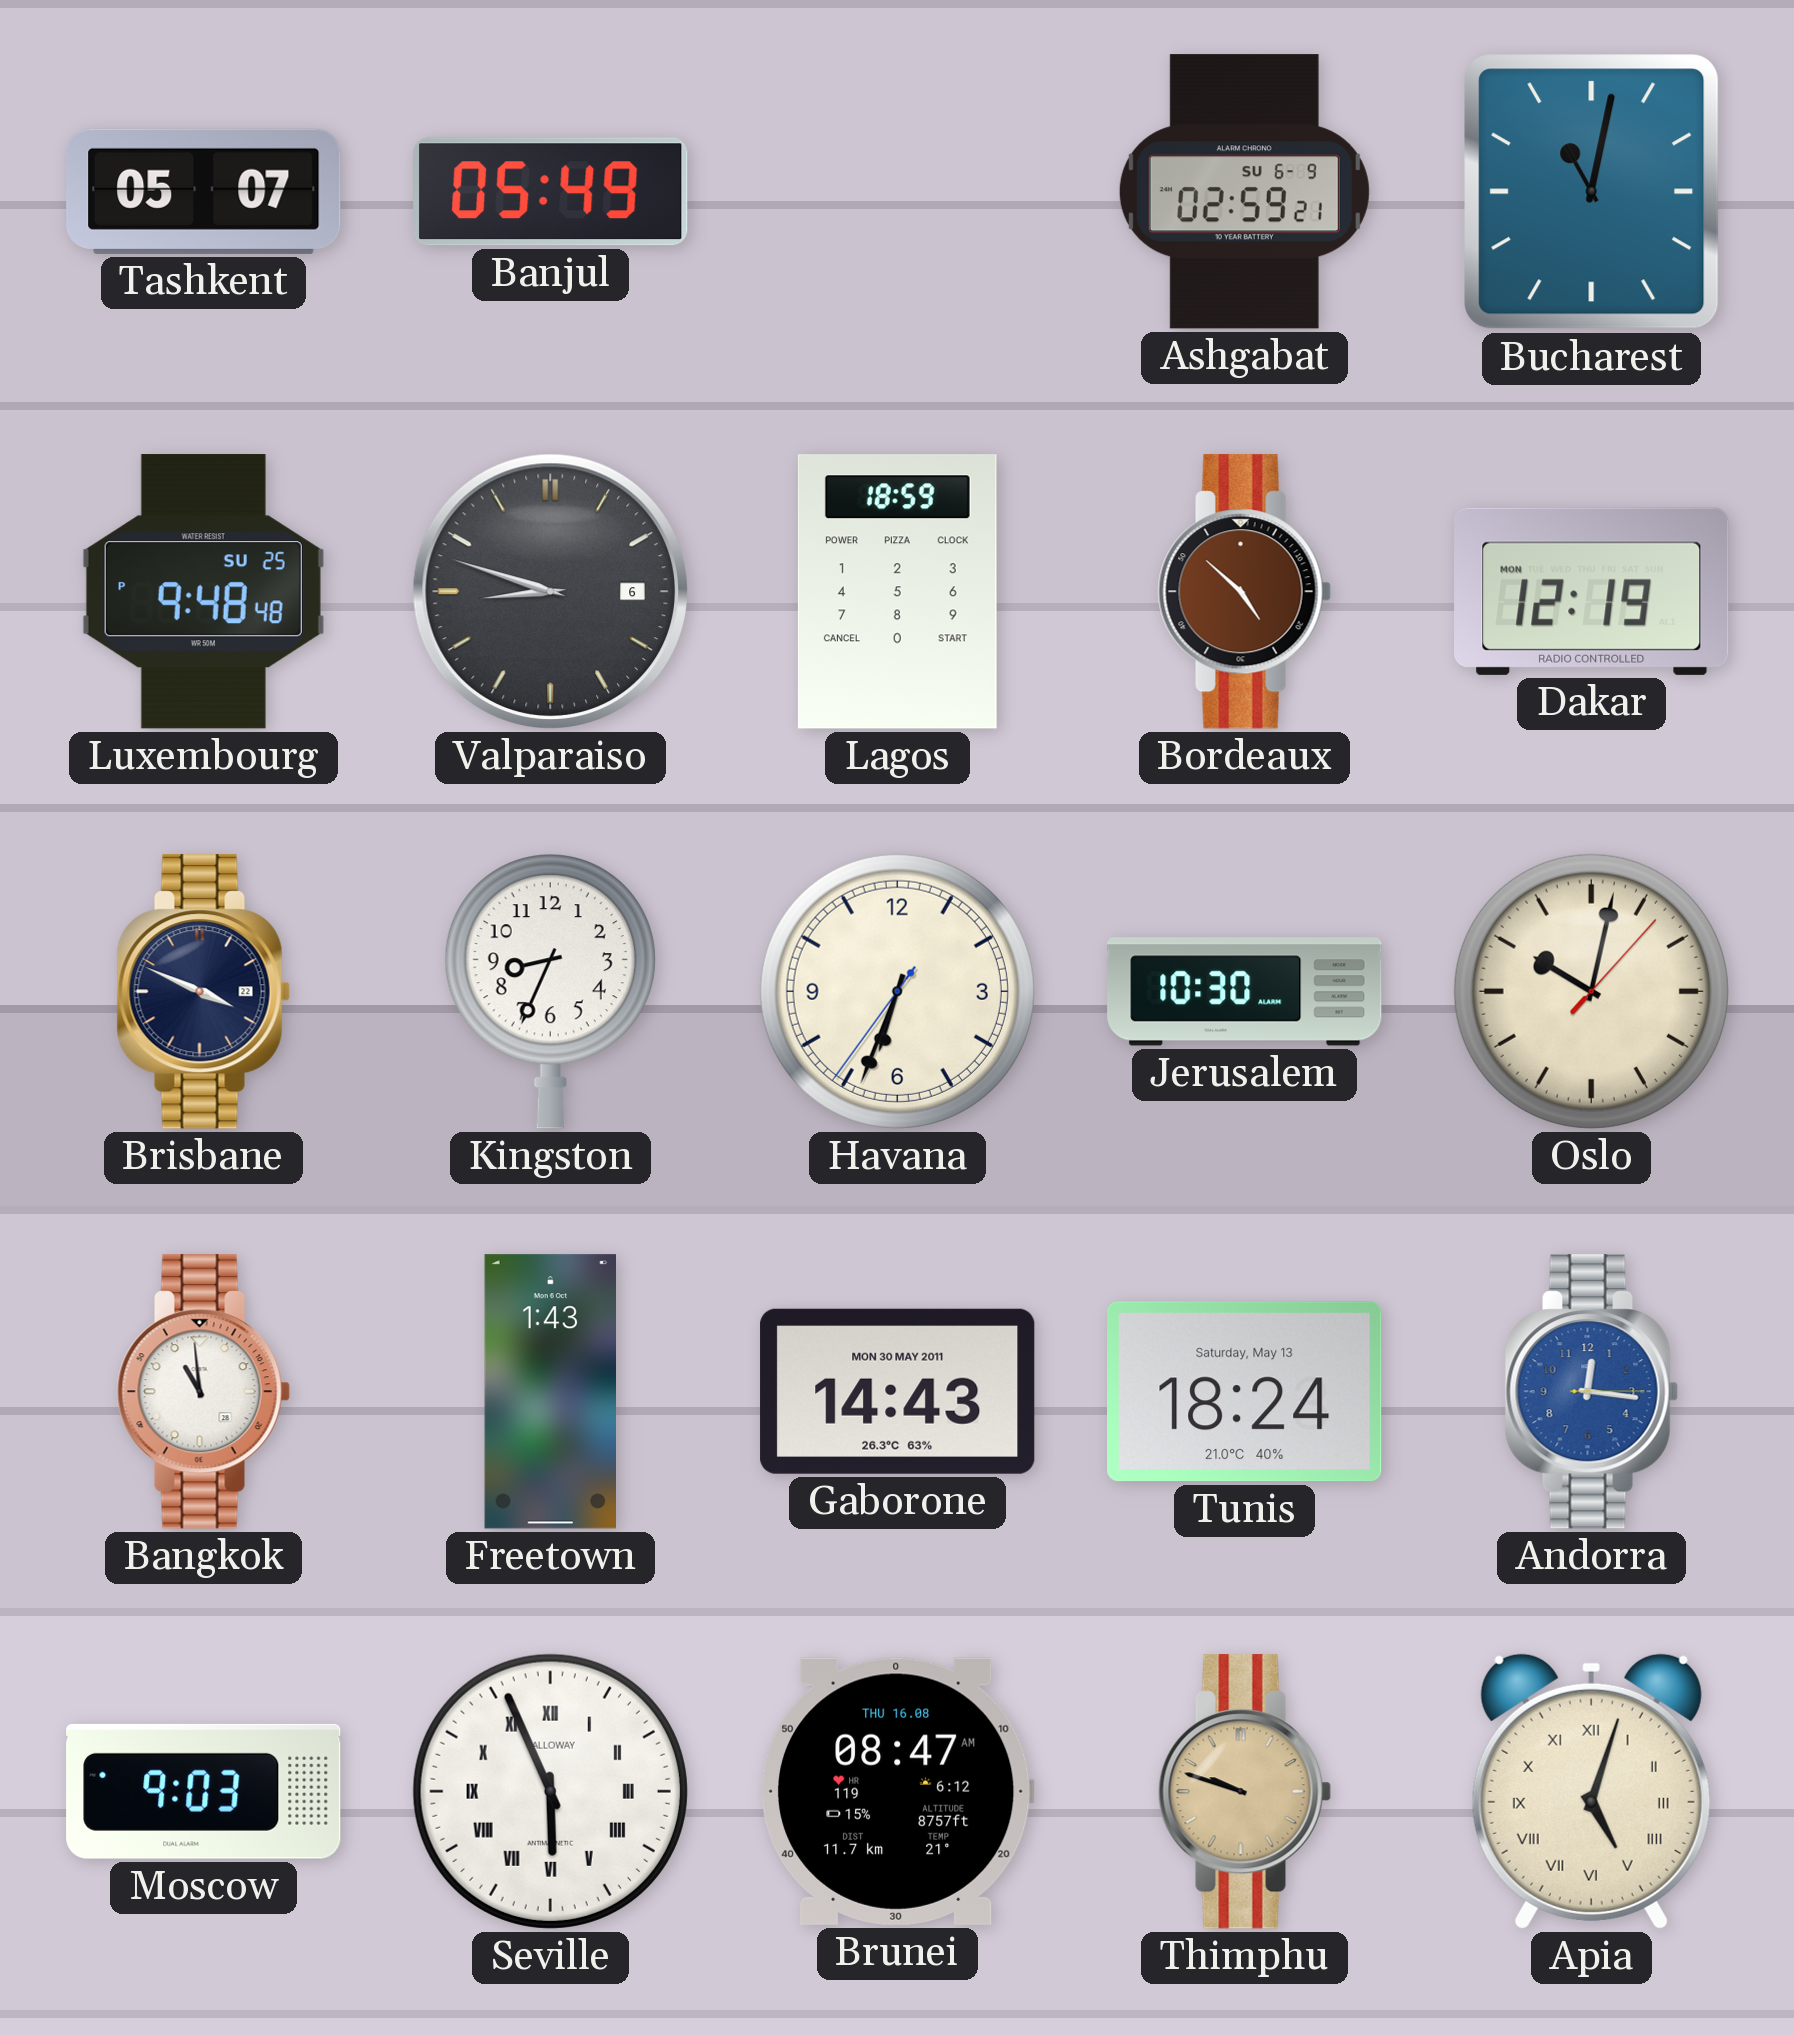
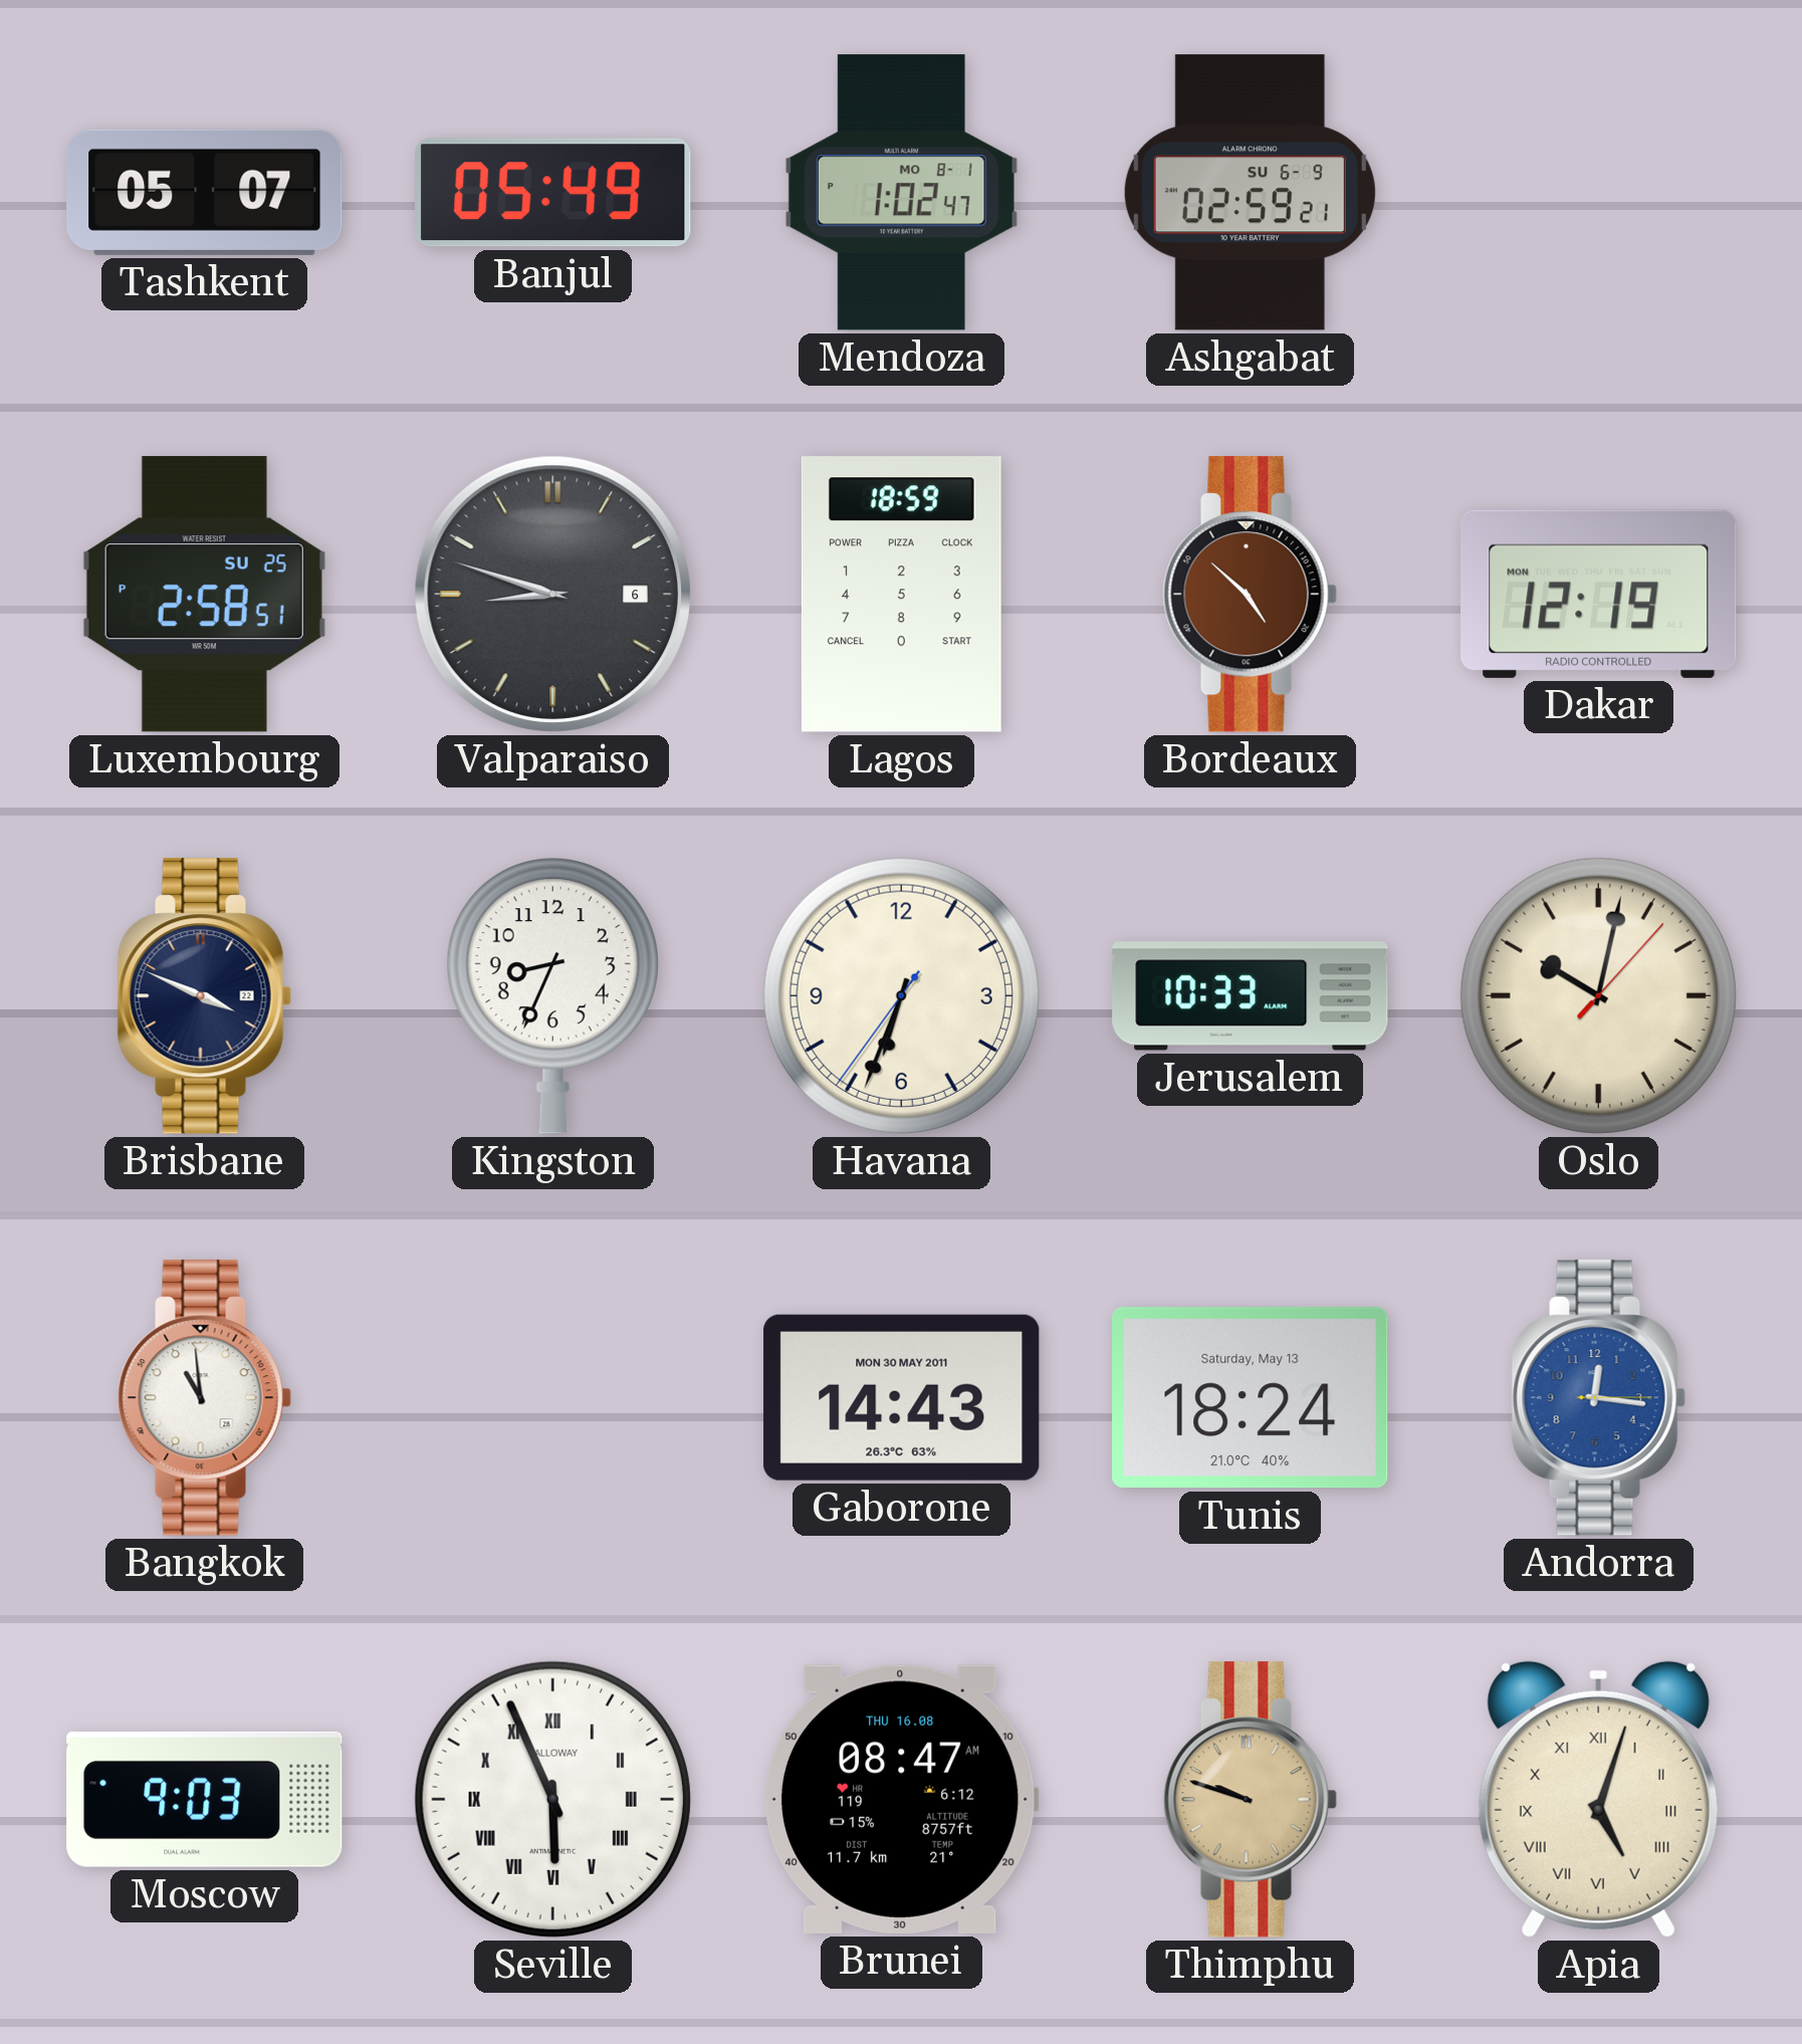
Mendoza: none -> 1:02
Bucharest: 11:02 -> none
Luxembourg: 9:48 -> 2:58
Jerusalem: 10:30 -> 10:33
Freetown: 1:43 -> none
